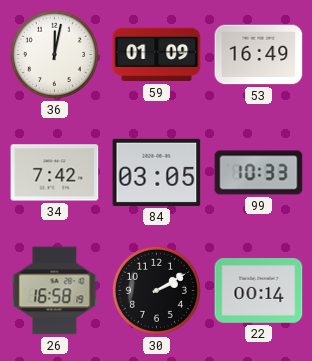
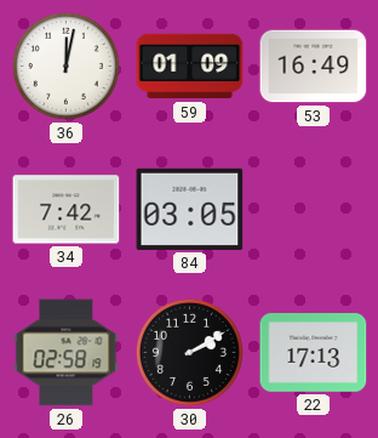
99: 10:33 -> none
26: 16:58 -> 02:58
22: 00:14 -> 17:13
